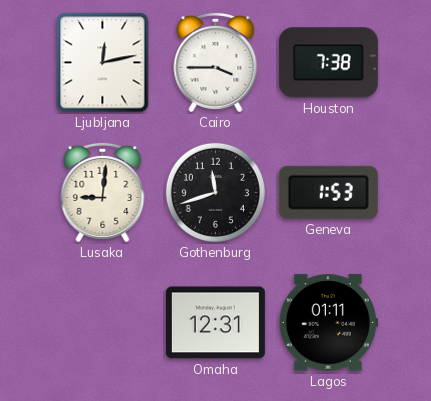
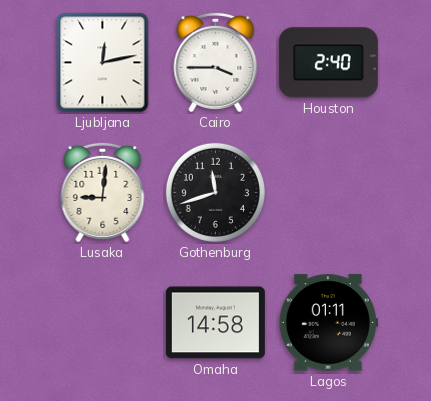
Houston: 7:38 -> 2:40
Geneva: 1:53 -> none
Omaha: 12:31 -> 14:58
